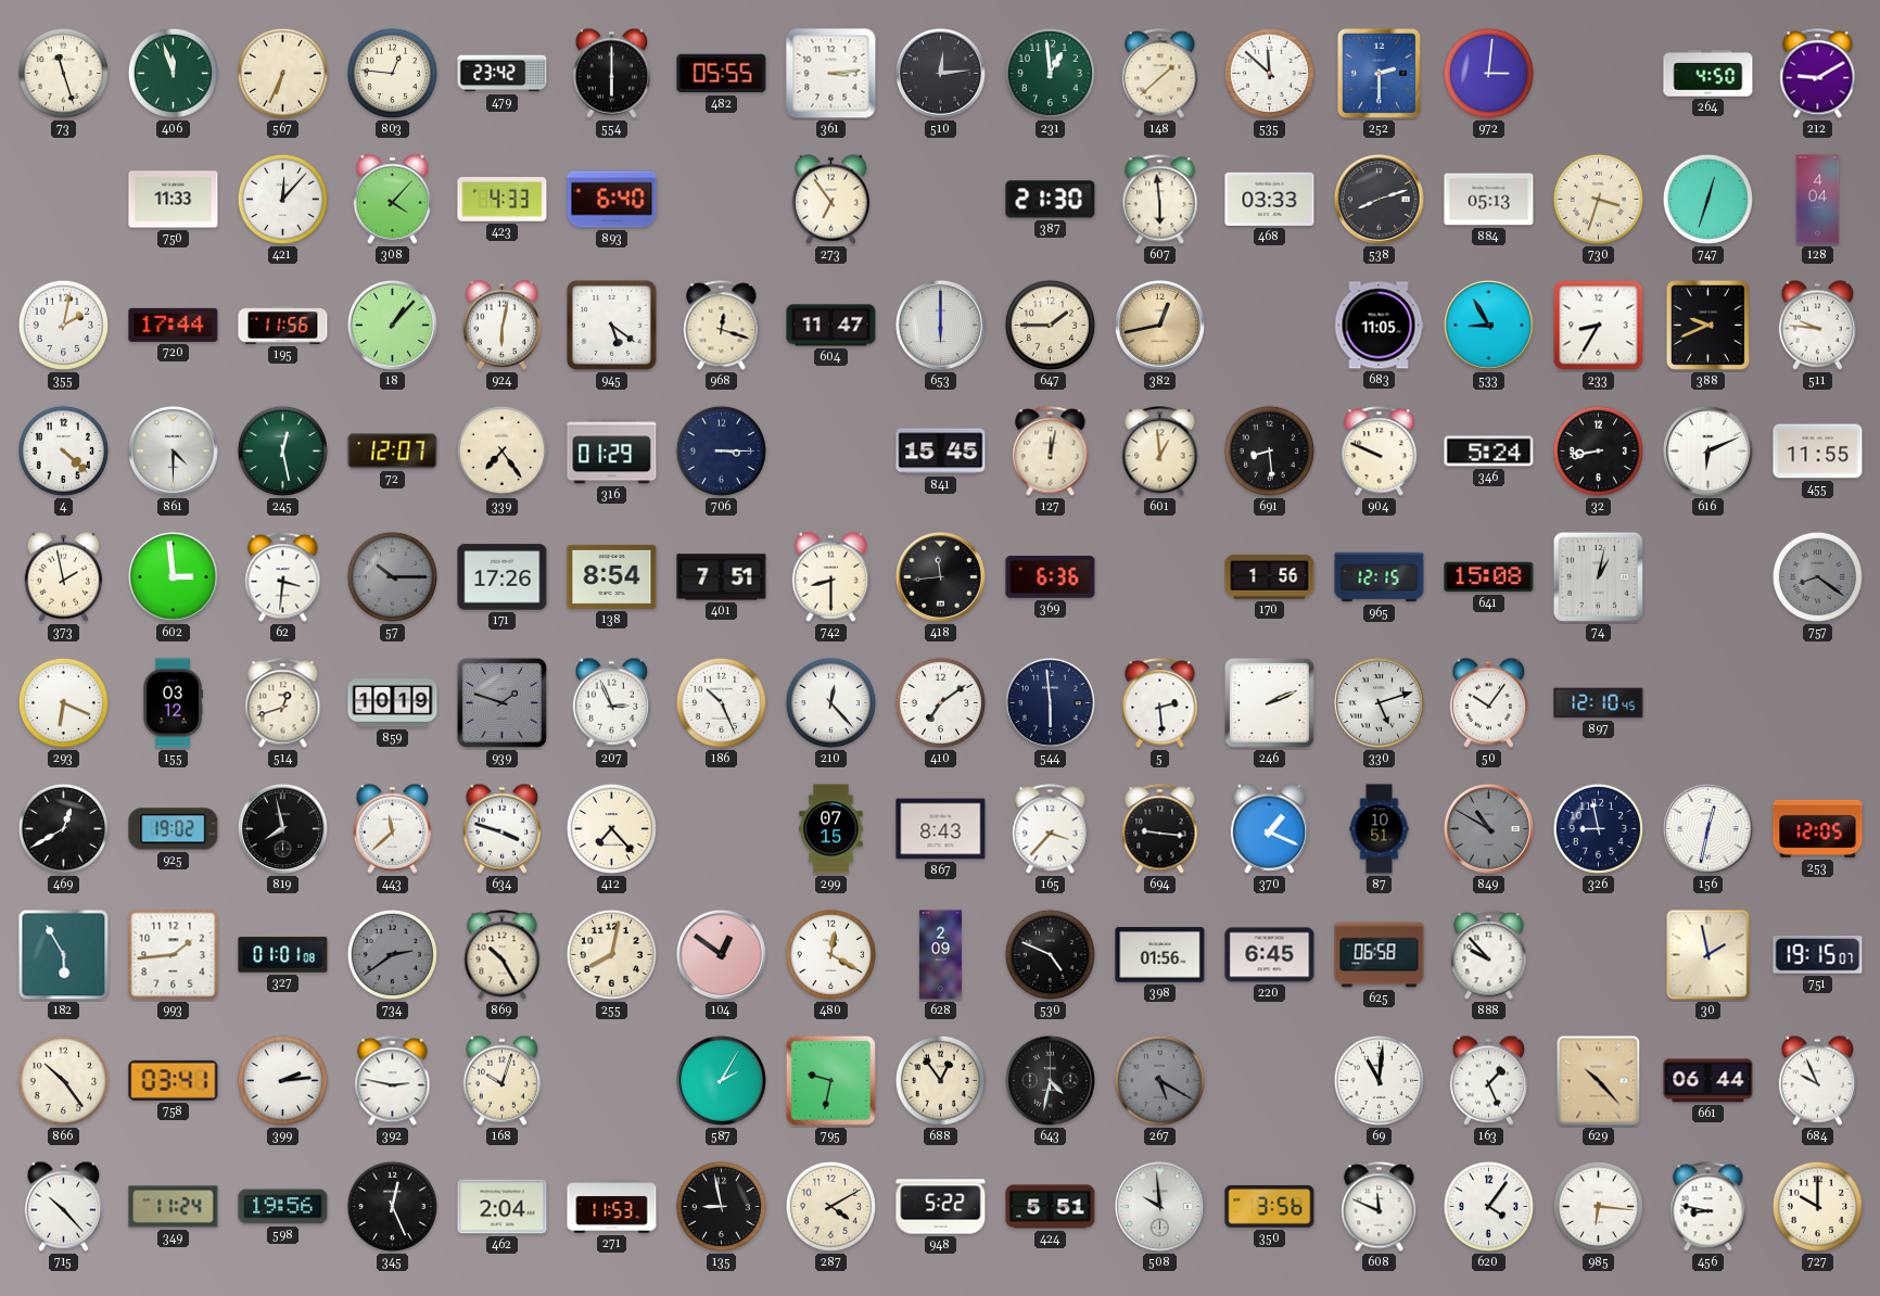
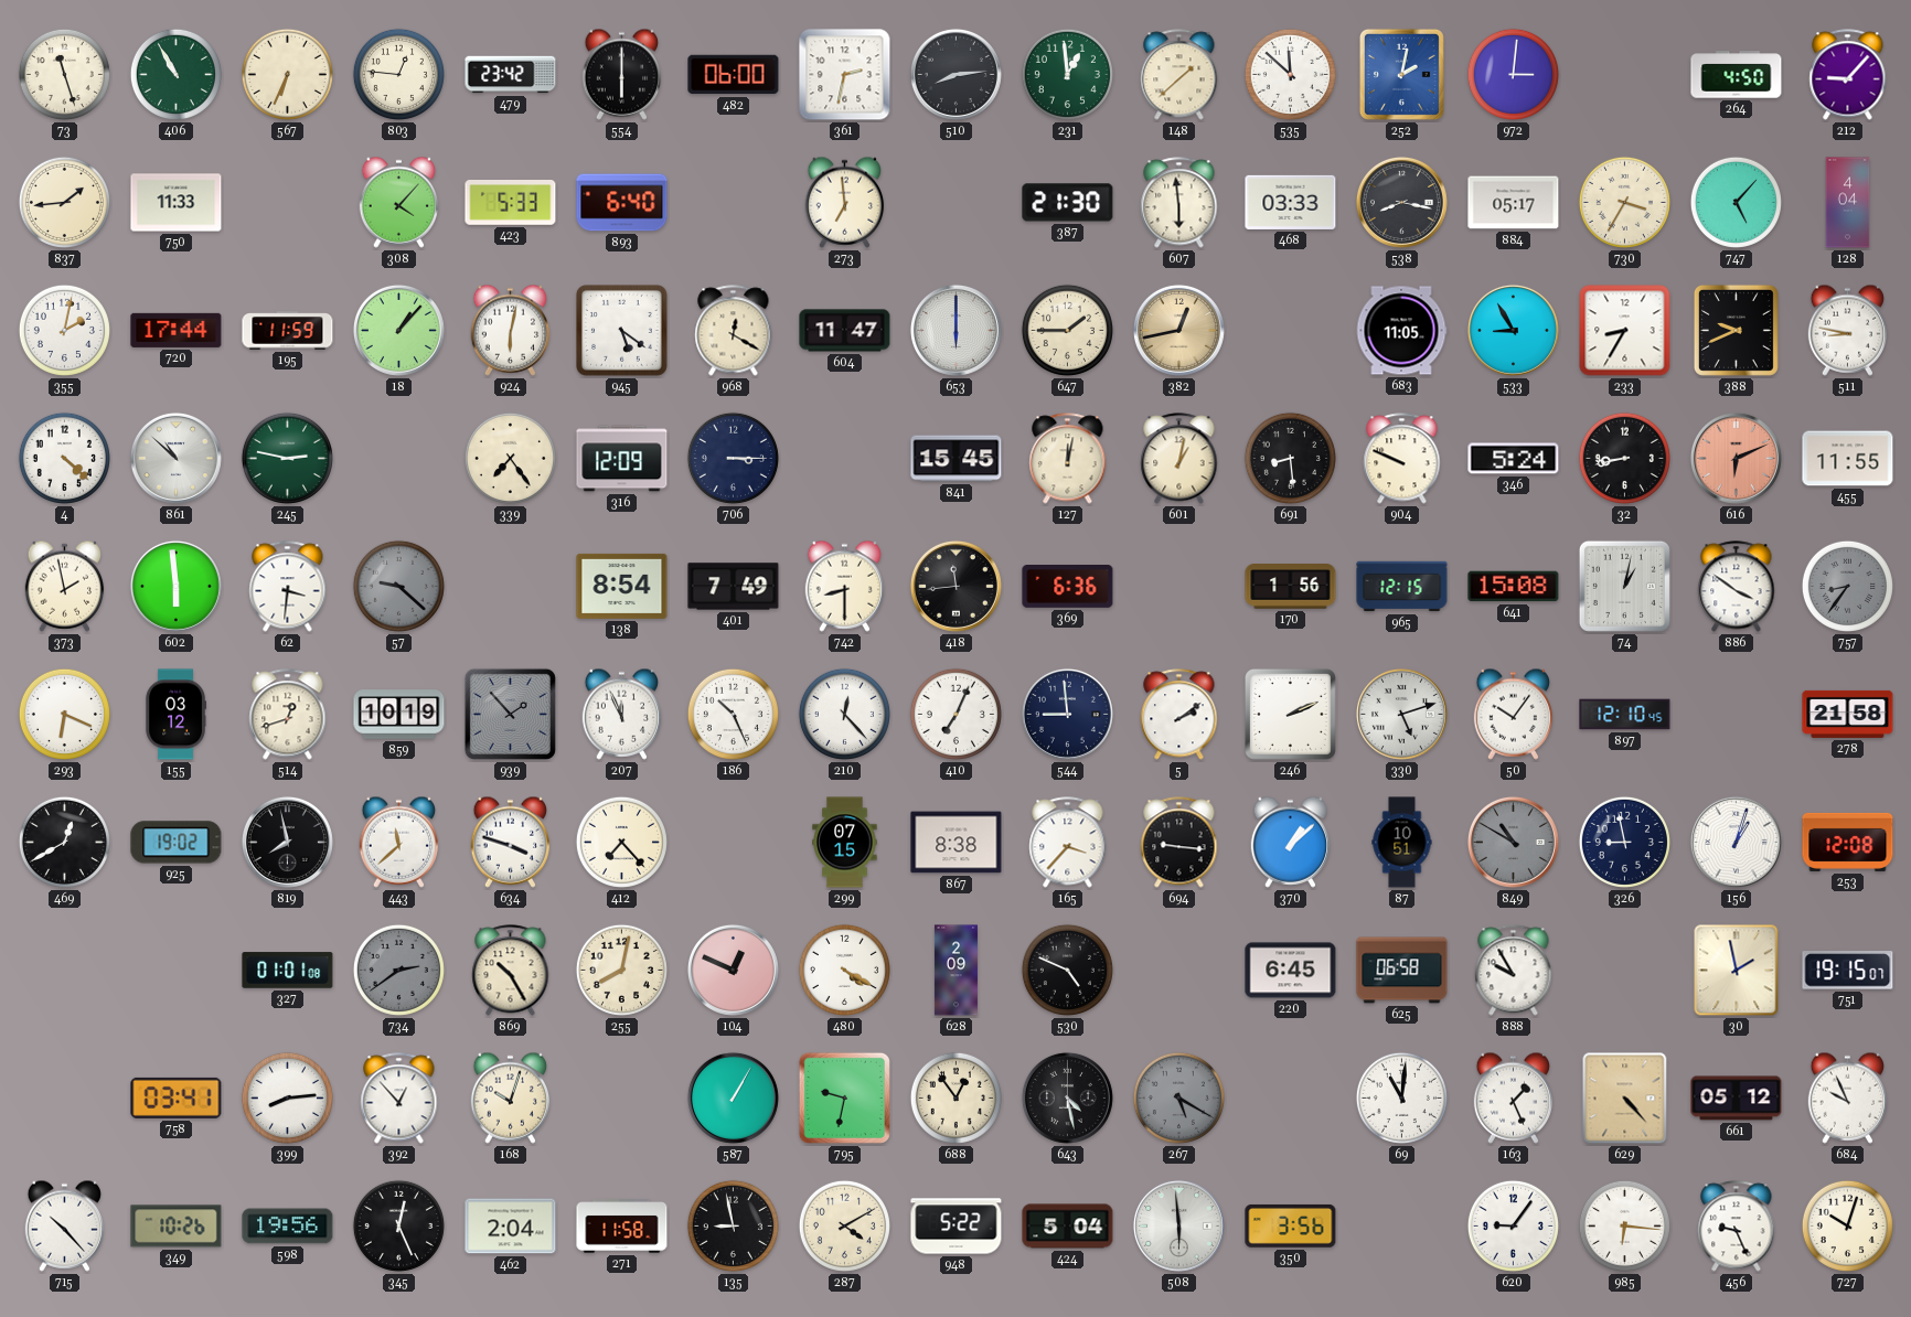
406: 11:57 -> 10:55
482: 05:55 -> 06:00
361: 3:14 -> 2:32
510: 12:14 -> 8:14
252: 2:30 -> 2:02
212: 9:10 -> 9:07
837: none -> 1:44
421: 12:07 -> none
423: 4:33 -> 5:33
273: 6:54 -> 6:59
538: 8:12 -> 8:17
884: 05:13 -> 05:17
730: 3:33 -> 3:35
747: 12:33 -> 5:07
195: 11:56 -> 11:59
968: 12:18 -> 12:20
511: 9:46 -> 8:47
861: 4:30 -> 10:52
245: 12:28 -> 2:47
72: 12:07 -> none
316: 01:29 -> 12:09
601: 12:59 -> 1:02
616 dial: white -> salmon
602: 2:59 -> 5:59
57: 10:15 -> 9:22
171: 17:26 -> none
401: 7:51 -> 7:49
886: none -> 3:51
757: 8:21 -> 8:36
939: 1:48 -> 1:53
207: 2:56 -> 11:56
410: 7:09 -> 7:04
544: 5:59 -> 8:59
5: 2:29 -> 2:09
278: none -> 21:58
867: 8:43 -> 8:38
370: 1:19 -> 1:08
156: 12:32 -> 1:03
253: 12:05 -> 12:08
182: 5:55 -> none
993: 1:44 -> none
104: 12:51 -> 12:49
480: 12:20 -> 4:20
398: 01:56 -> none
888: 9:53 -> 9:55
866: 10:24 -> none
399: 2:14 -> 8:14
392: 2:47 -> 12:53
587: 2:05 -> 1:05
643: 4:32 -> 4:28
629: 10:23 -> 4:23
661: 06:44 -> 05:12
349: 11:24 -> 10:26
271: 11:53 -> 11:58
424: 5:51 -> 5:04
508: 9:59 -> 5:59
608: 11:49 -> none
620: 4:06 -> 9:06
456: 8:47 -> 9:26
727: 10:00 -> 10:03
